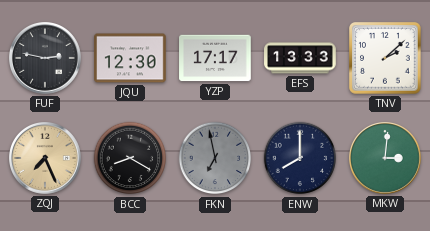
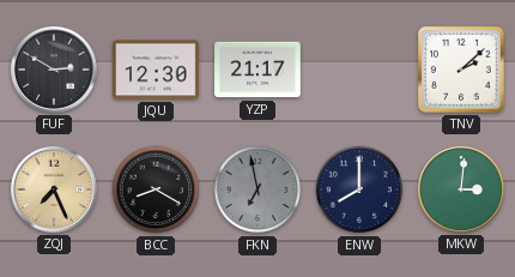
FUF: 2:47 -> 2:50
YZP: 17:17 -> 21:17
EFS: 13:33 -> none
